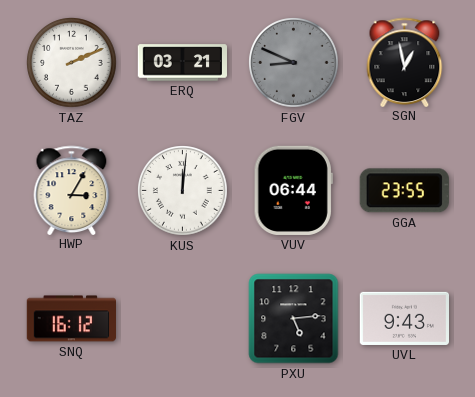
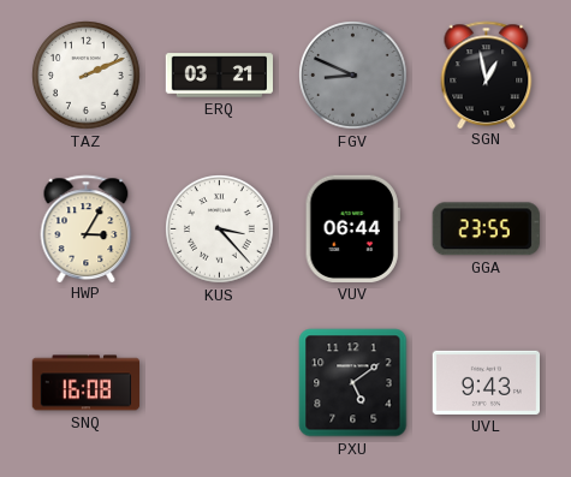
KUS: 12:01 -> 3:23
SNQ: 16:12 -> 16:08
PXU: 5:14 -> 5:09
